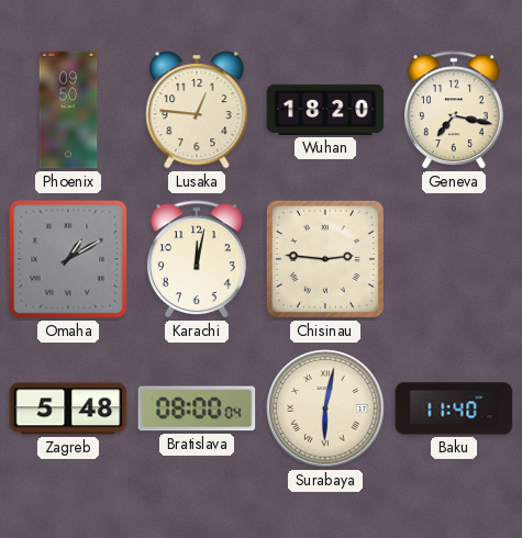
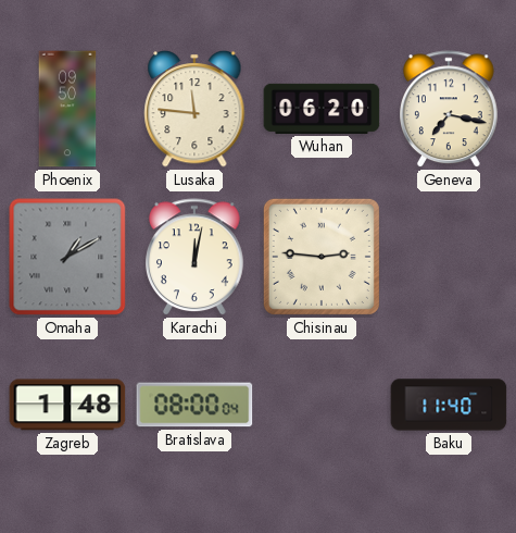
Lusaka: 12:46 -> 11:46
Wuhan: 18:20 -> 06:20
Zagreb: 5:48 -> 1:48
Surabaya: 6:02 -> none
